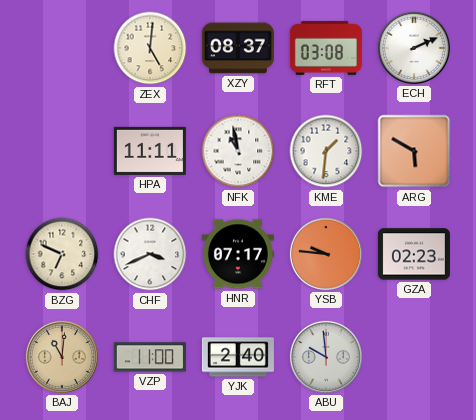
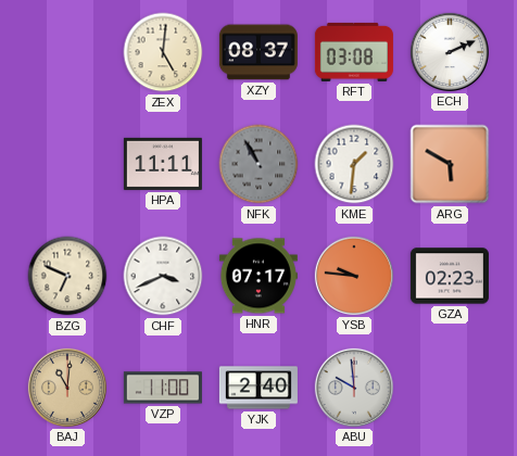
NFK: 10:58 -> 10:55
NFK dial: white -> grey
